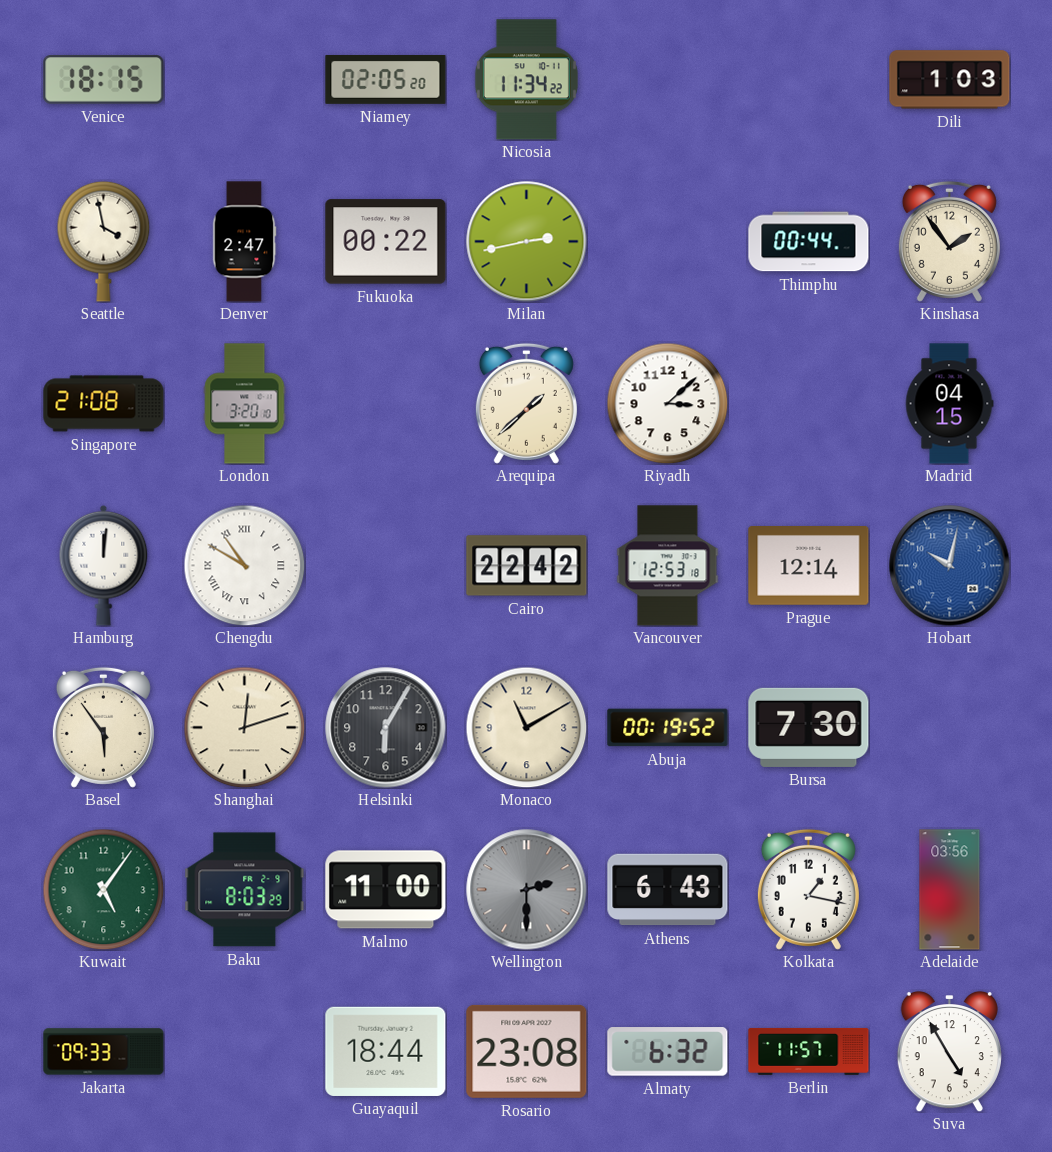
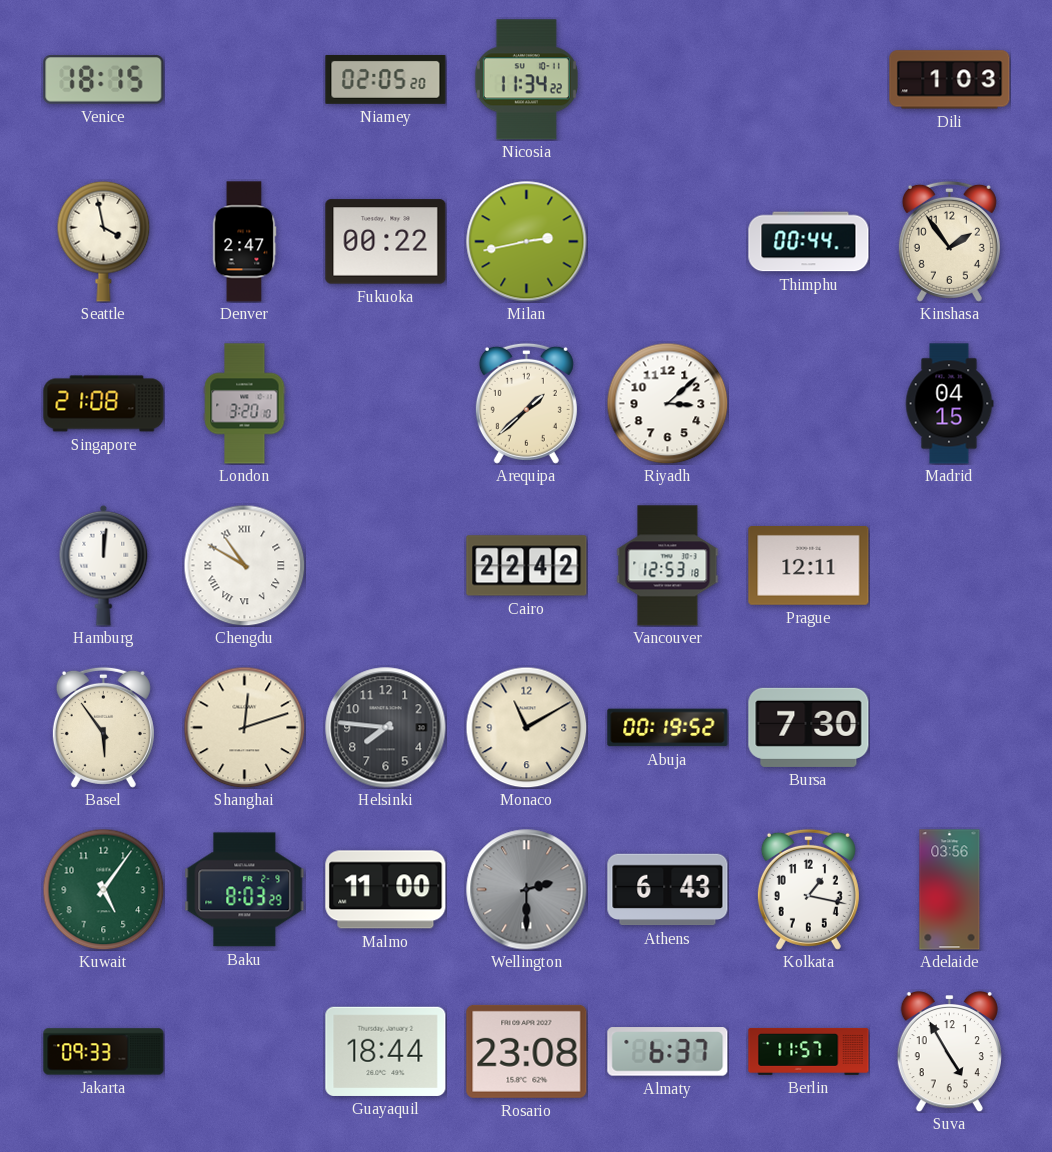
Prague: 12:14 -> 12:11
Hobart: 10:02 -> none
Helsinki: 6:05 -> 7:46
Almaty: 6:32 -> 6:37
